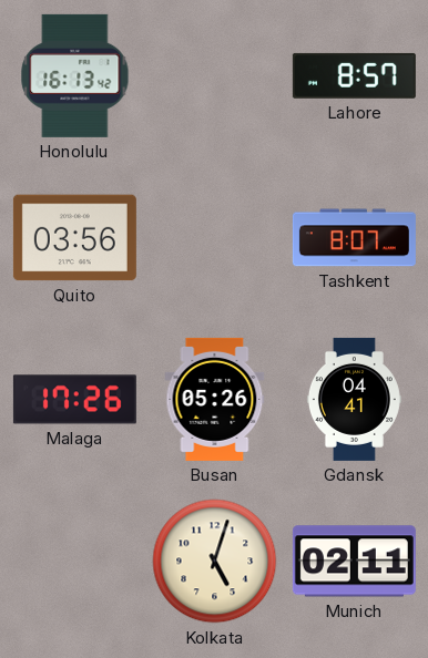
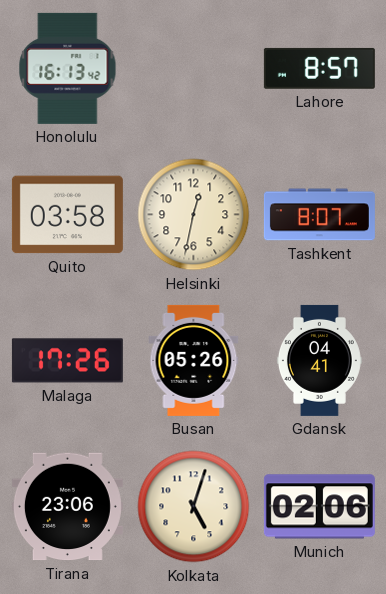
Quito: 03:56 -> 03:58
Helsinki: none -> 12:32
Tirana: none -> 23:06
Munich: 02:11 -> 02:06
